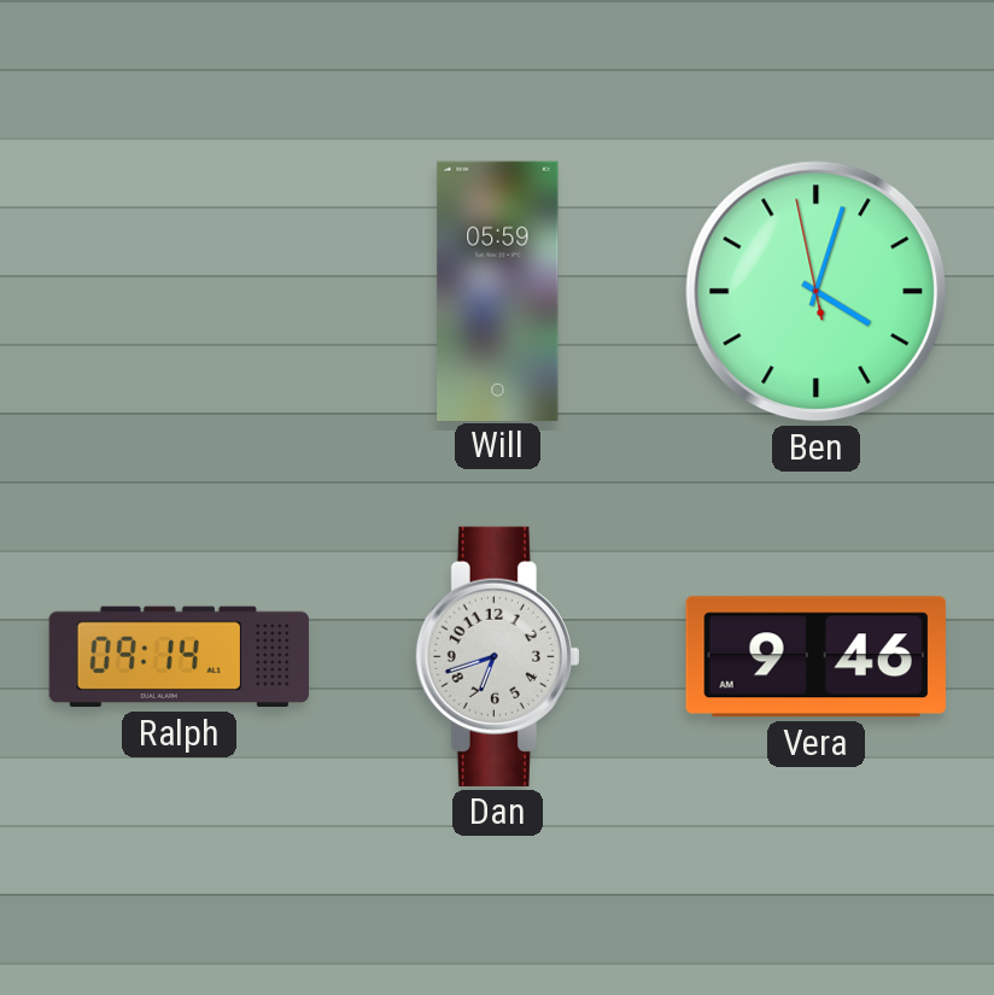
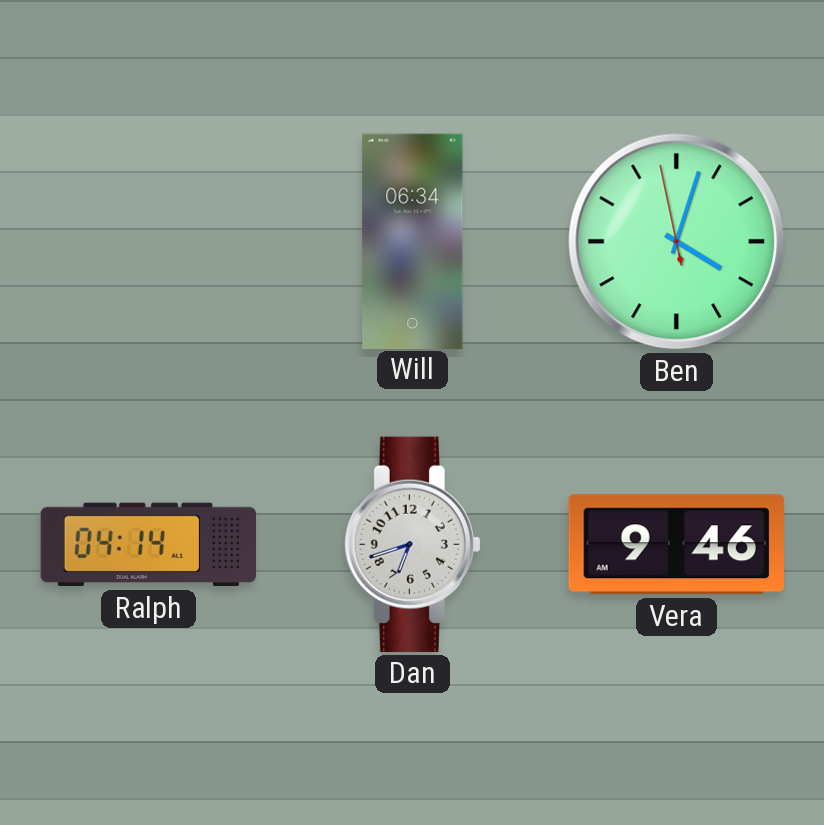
Will: 05:59 -> 06:34
Ralph: 09:14 -> 04:14
